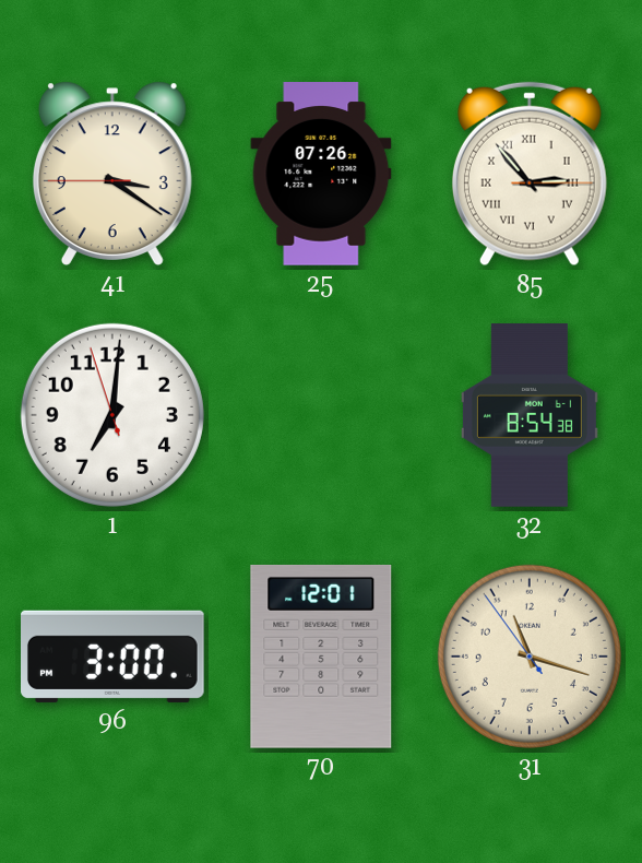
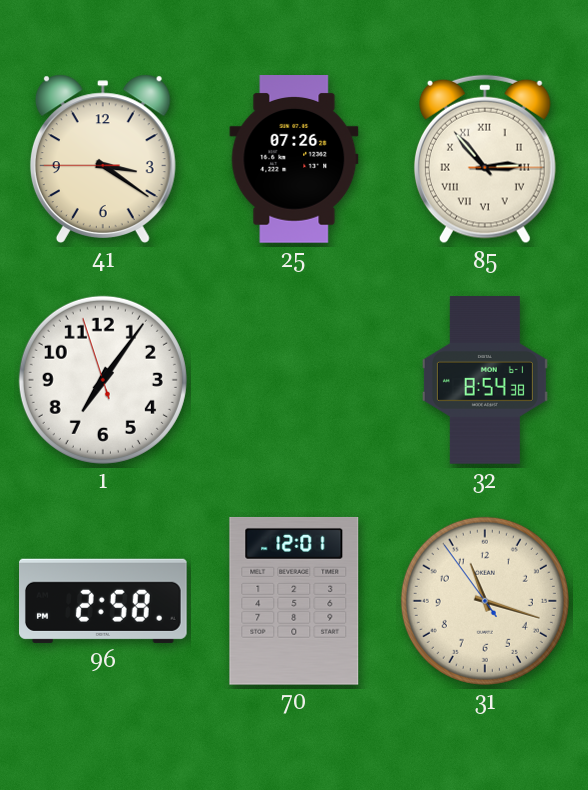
1: 7:00 -> 7:05
96: 3:00 -> 2:58
